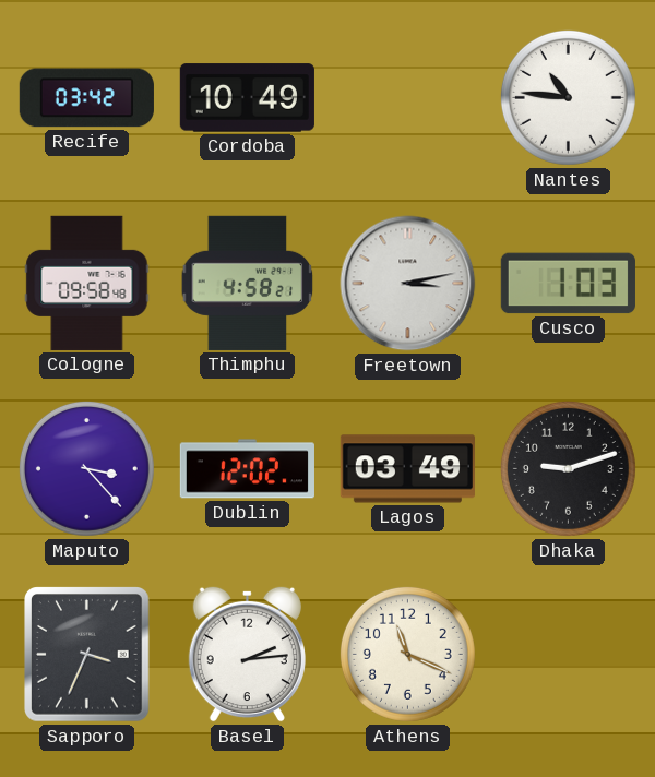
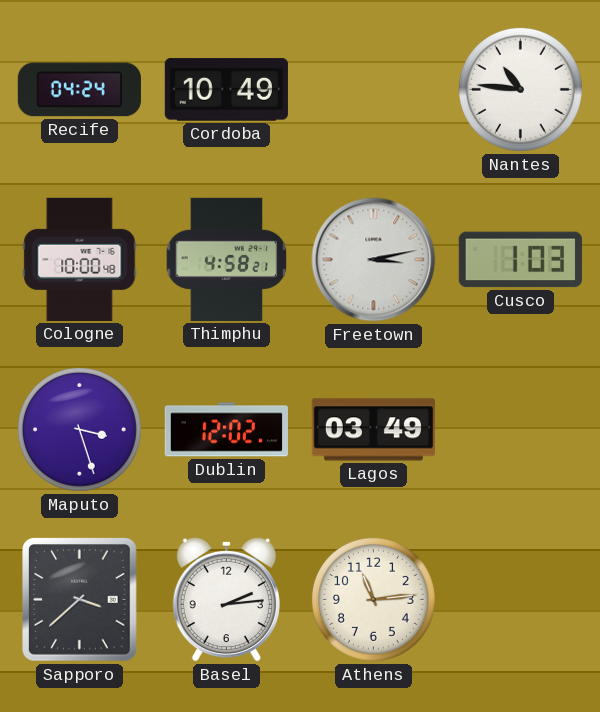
Recife: 03:42 -> 04:24
Cologne: 09:58 -> 10:00
Maputo: 3:23 -> 3:27
Dhaka: 9:12 -> none
Sapporo: 3:34 -> 3:38
Athens: 11:19 -> 11:14
